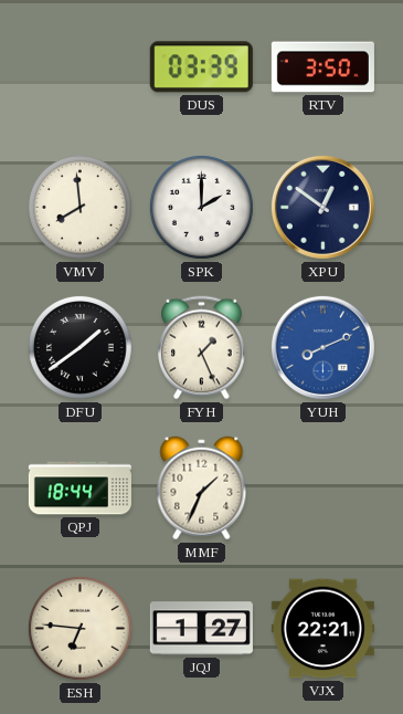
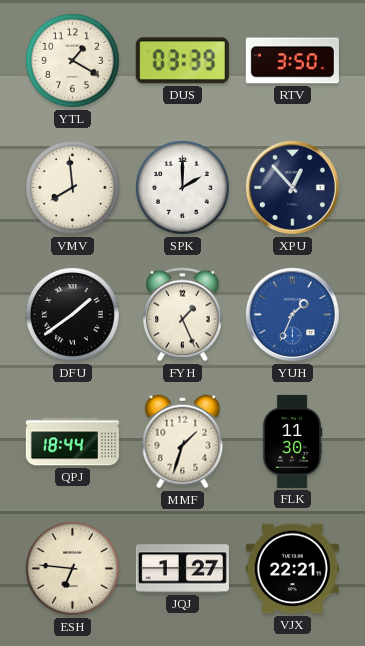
YTL: none -> 1:20
XPU: 12:51 -> 12:53
YUH: 8:11 -> 1:34
MMF: 1:34 -> 1:33
FLK: none -> 11:30
